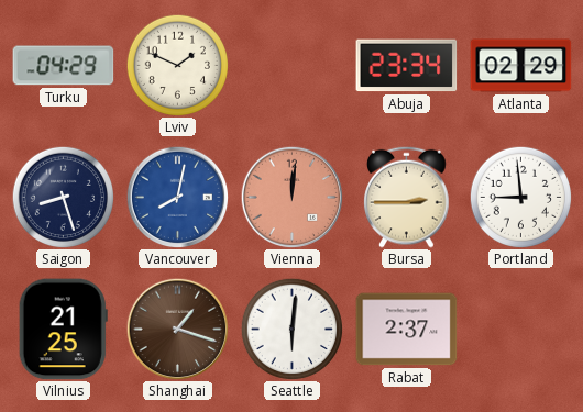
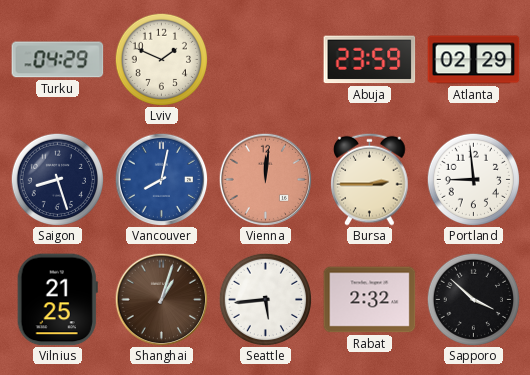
Abuja: 23:34 -> 23:59
Shanghai: 1:18 -> 1:03
Seattle: 6:01 -> 5:44
Rabat: 2:37 -> 2:32
Sapporo: none -> 3:52
